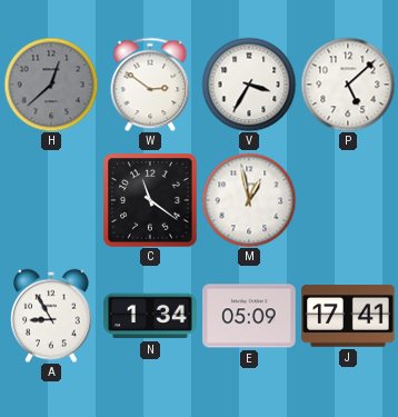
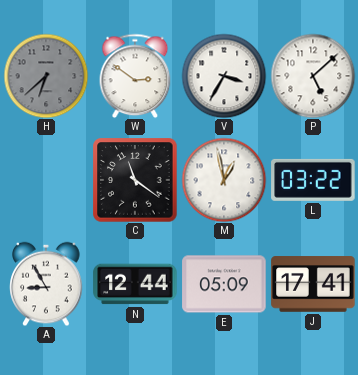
H: 12:38 -> 6:38
L: none -> 03:22
N: 1:34 -> 12:44
